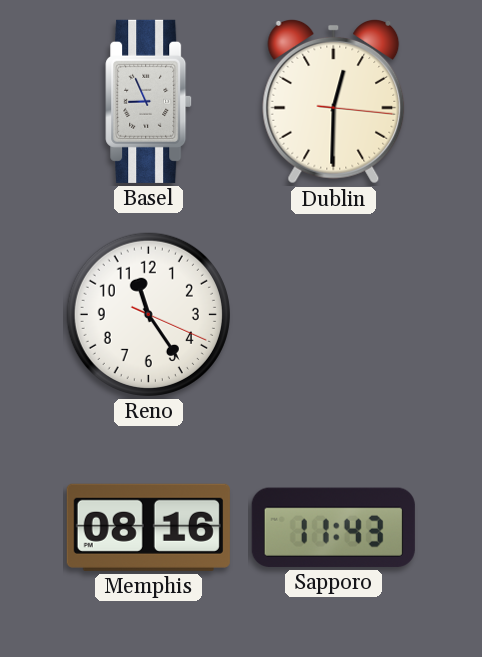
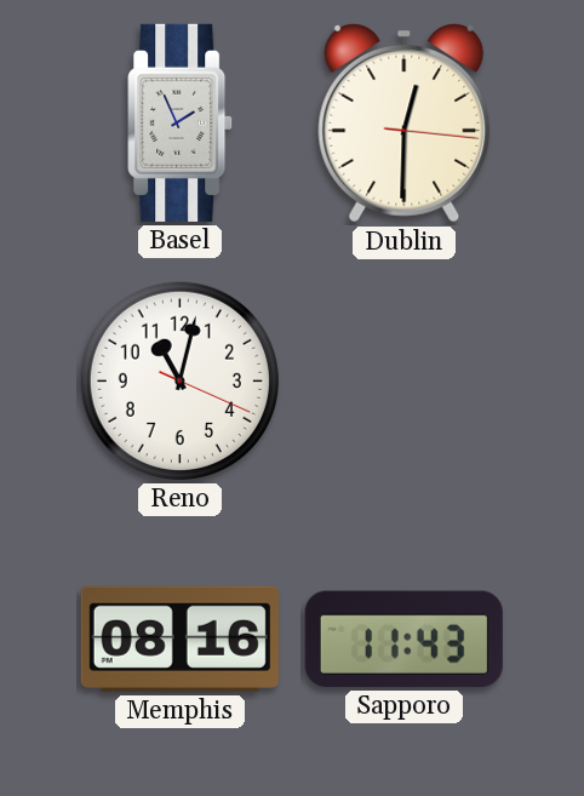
Basel: 8:56 -> 1:56
Reno: 11:24 -> 11:02
